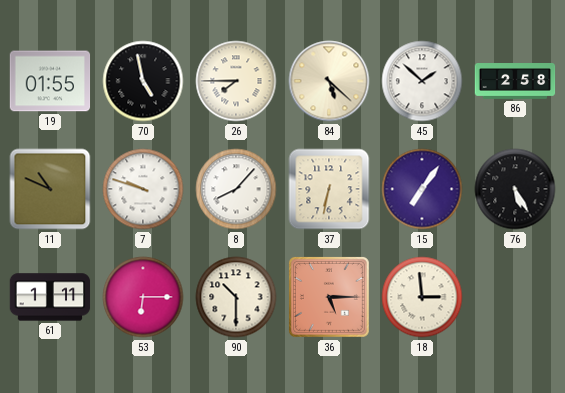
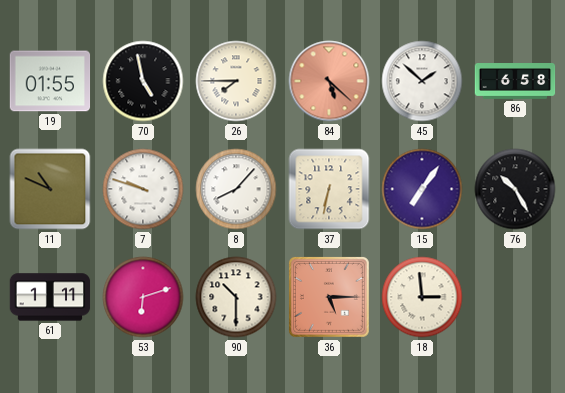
84 dial: cream -> salmon
86: 2:58 -> 6:58
76: 5:25 -> 10:25
53: 6:15 -> 6:12
